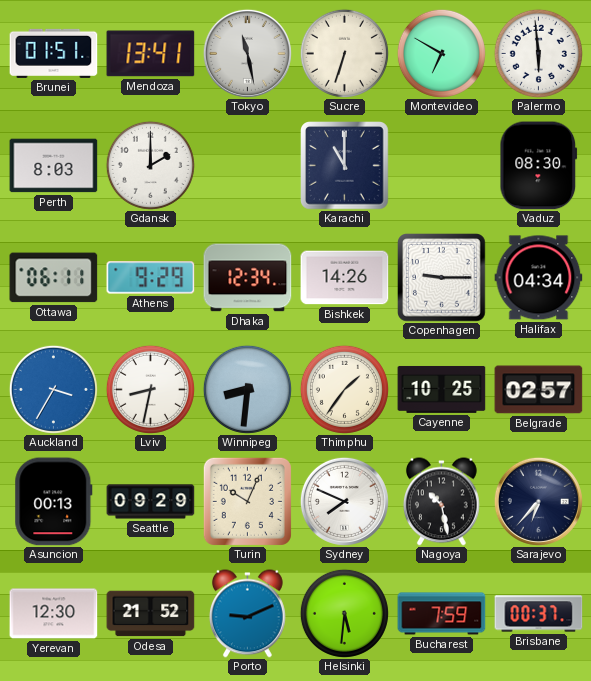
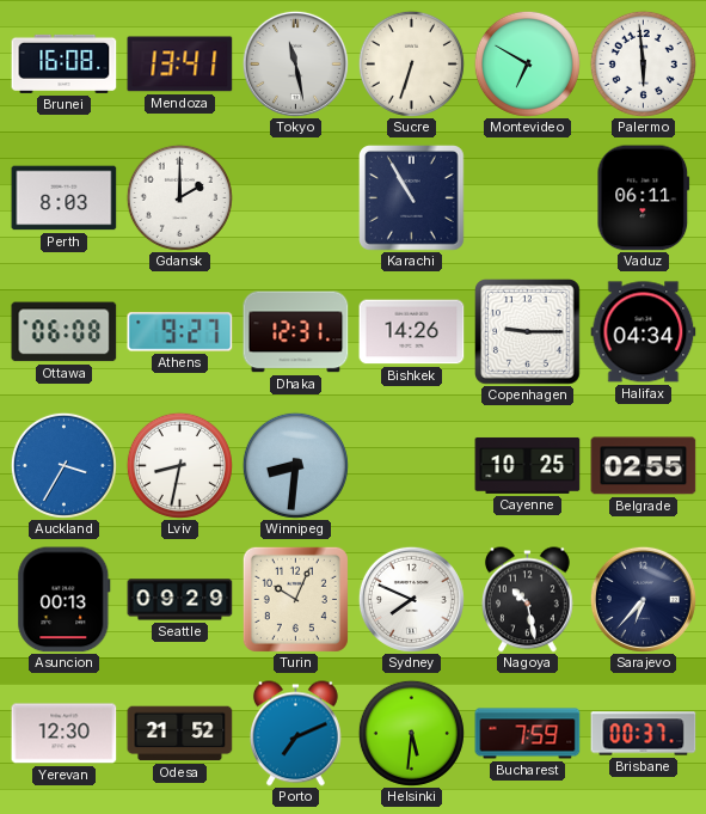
Brunei: 01:51 -> 16:08
Karachi: 11:00 -> 10:55
Vaduz: 08:30 -> 06:11
Ottawa: 06:11 -> 06:08
Athens: 9:29 -> 9:27
Dhaka: 12:34 -> 12:31
Thimphu: 1:36 -> none
Belgrade: 02:57 -> 02:55
Porto: 9:11 -> 7:11
